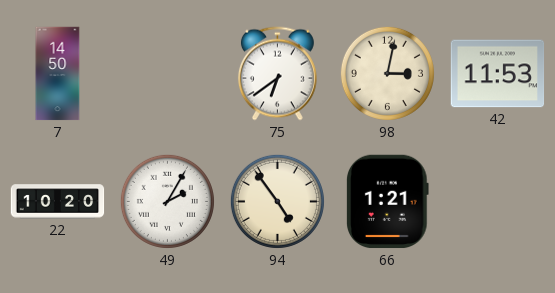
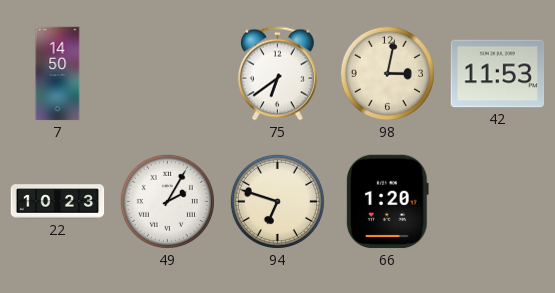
22: 10:20 -> 10:23
94: 4:54 -> 6:48
66: 1:21 -> 1:20
